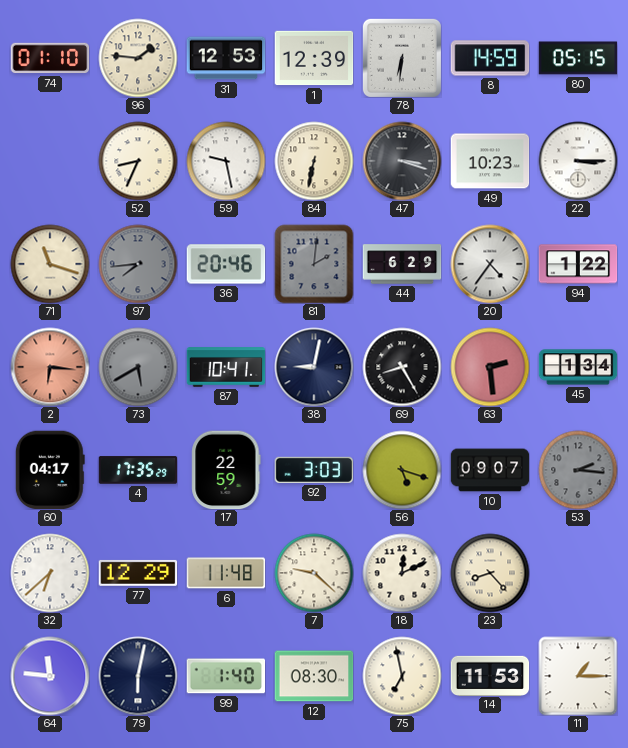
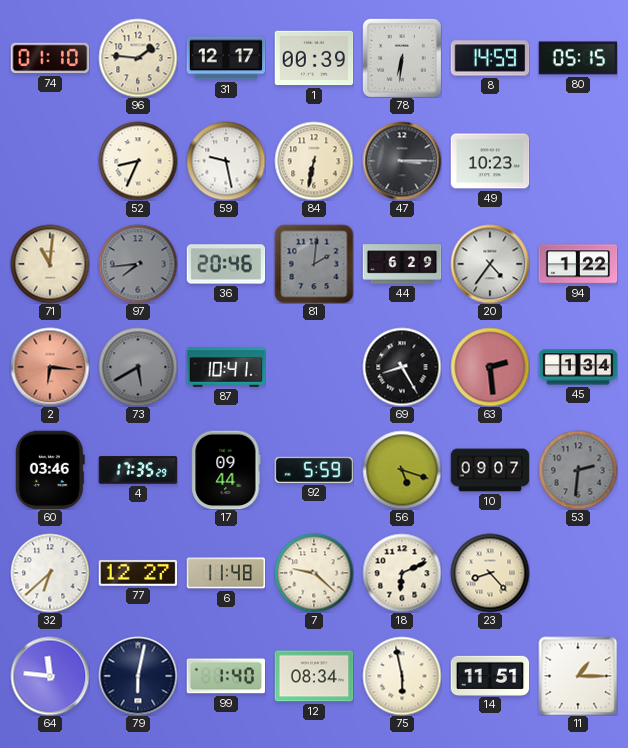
31: 12:53 -> 12:17
1: 12:39 -> 00:39
47: 3:18 -> 3:15
22: 3:15 -> none
71: 11:18 -> 11:01
38: 9:02 -> none
60: 04:17 -> 03:46
17: 22:59 -> 09:44
92: 3:03 -> 5:59
53: 2:16 -> 2:31
77: 12:29 -> 12:27
18: 12:11 -> 6:11
12: 08:30 -> 08:34
75: 6:58 -> 5:58
14: 11:53 -> 11:51
